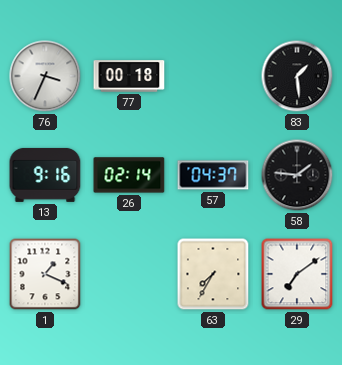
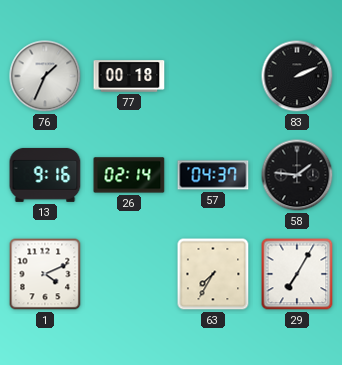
76: 3:34 -> 1:34
83: 1:29 -> 2:11
1: 1:19 -> 4:11
29: 7:09 -> 7:05
